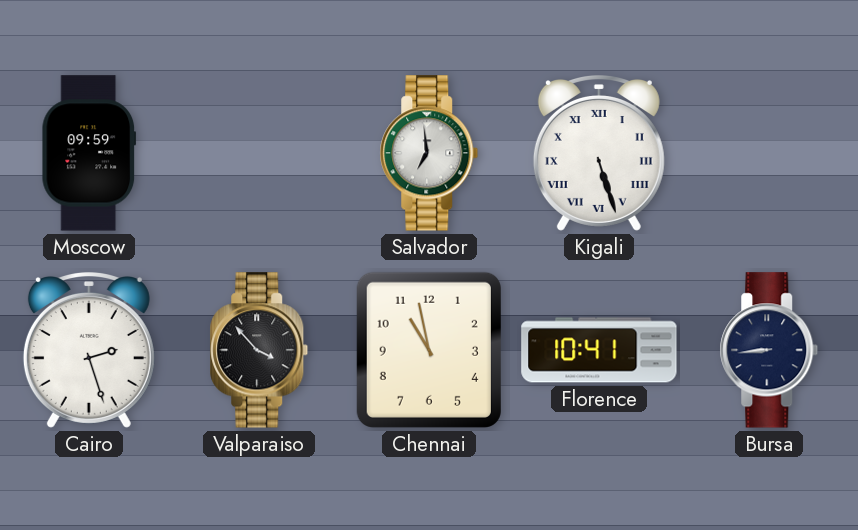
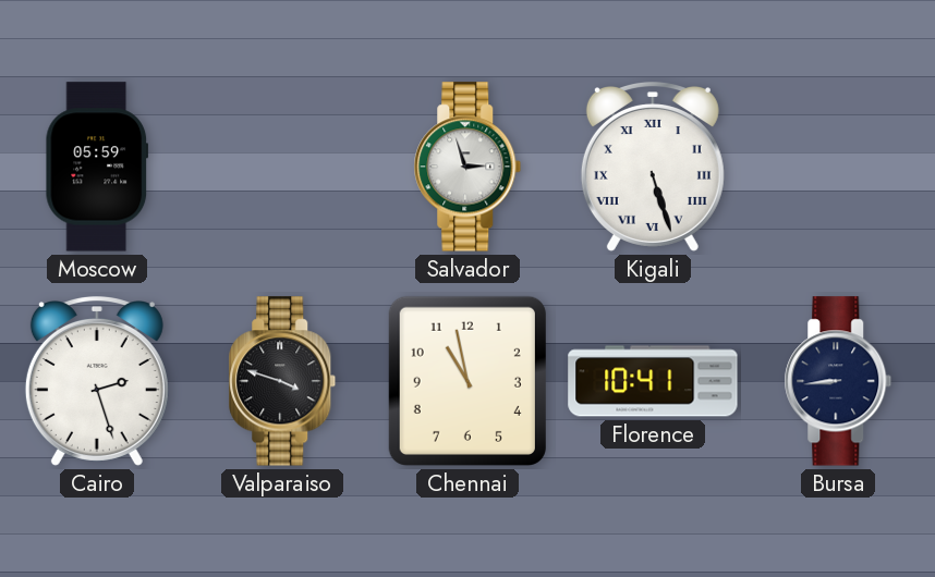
Moscow: 09:59 -> 05:59
Salvador: 6:59 -> 2:57
Valparaiso: 3:53 -> 3:48
